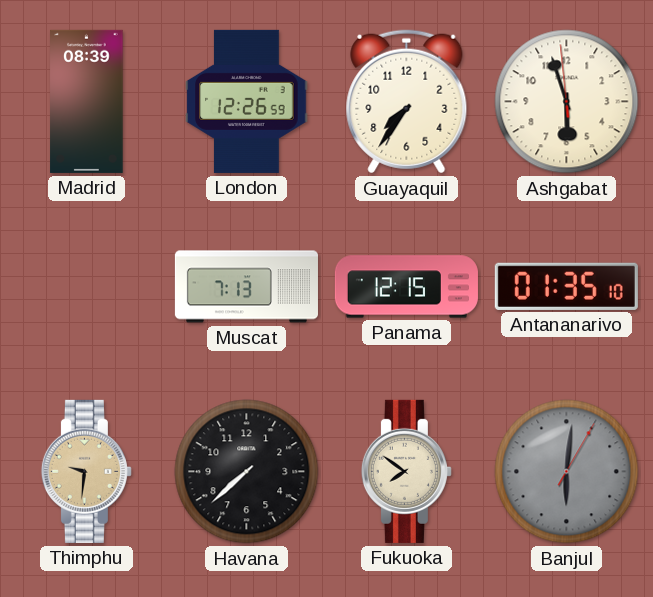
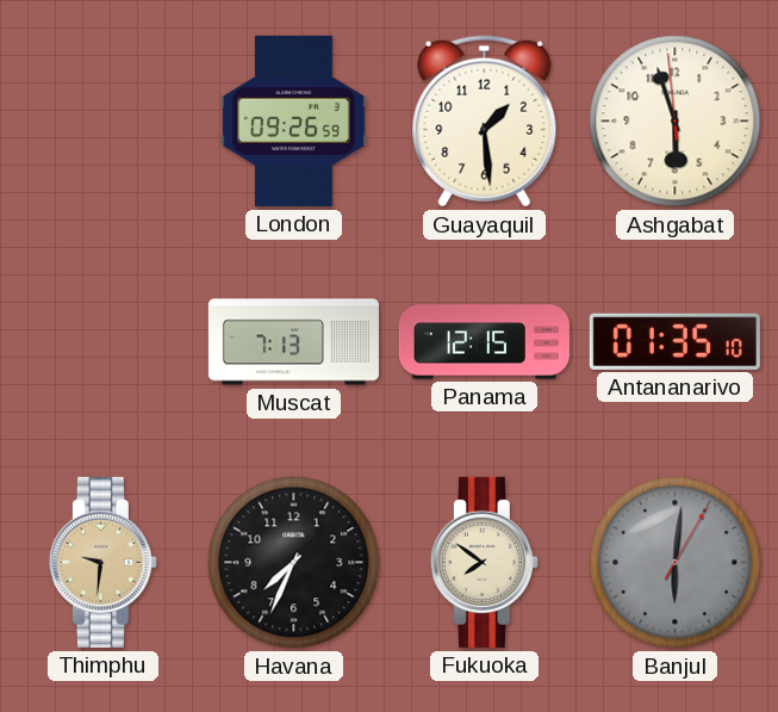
Madrid: 08:39 -> none
London: 12:26 -> 09:26
Guayaquil: 7:36 -> 1:29
Havana: 7:38 -> 7:34
